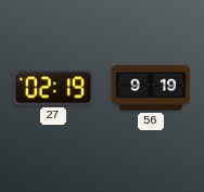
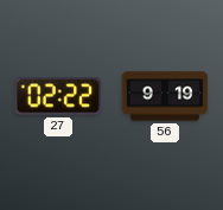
27: 02:19 -> 02:22
